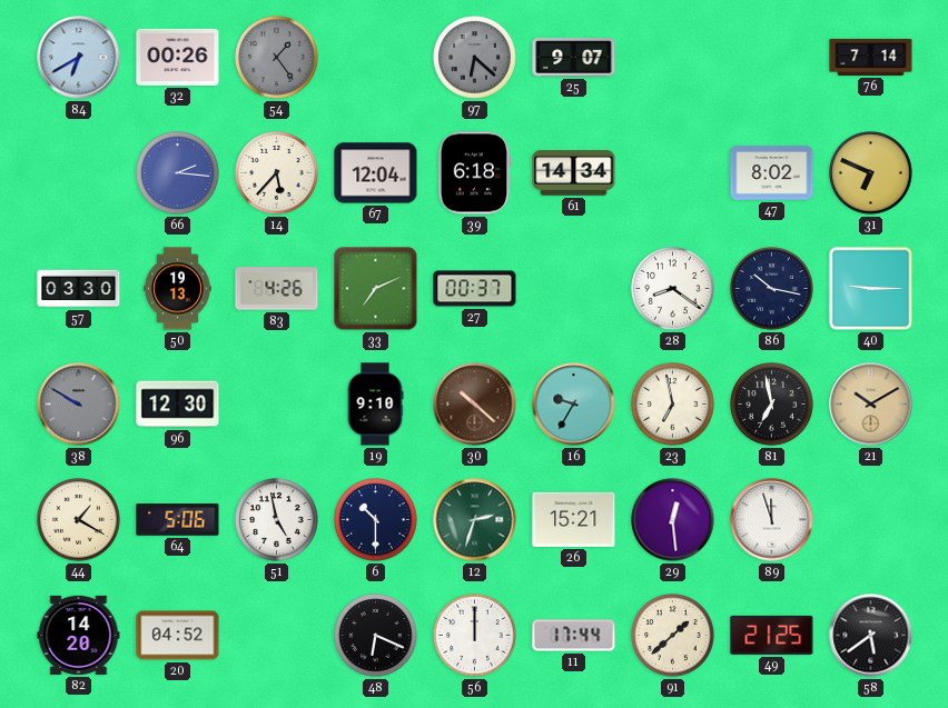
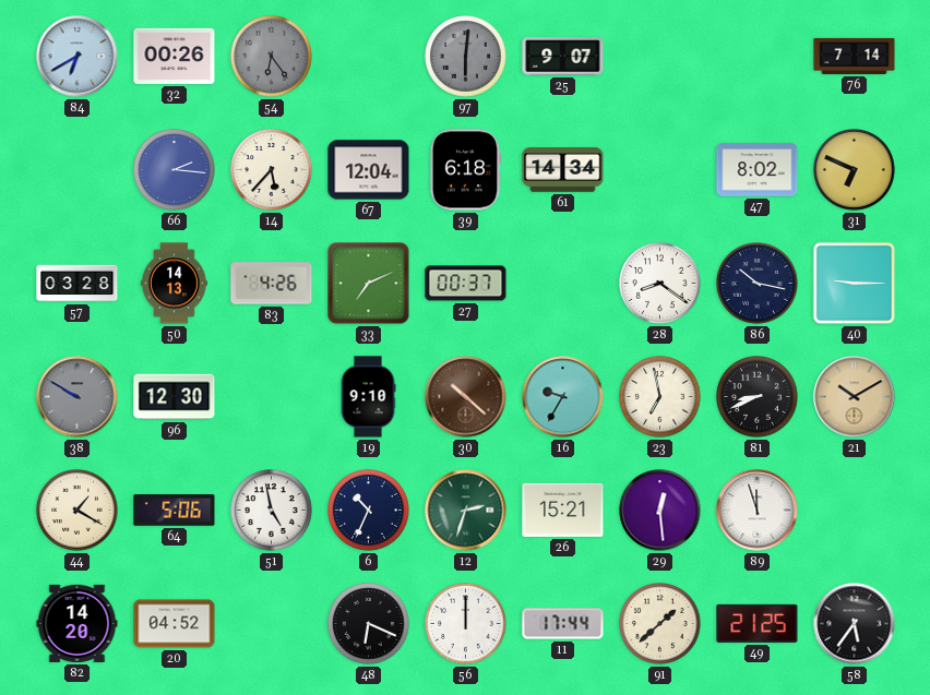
54: 1:24 -> 6:24
97: 6:22 -> 6:01
57: 03:30 -> 03:28
50: 19:13 -> 14:13
81: 6:58 -> 8:41
6: 10:30 -> 10:34
58: 5:39 -> 5:36
